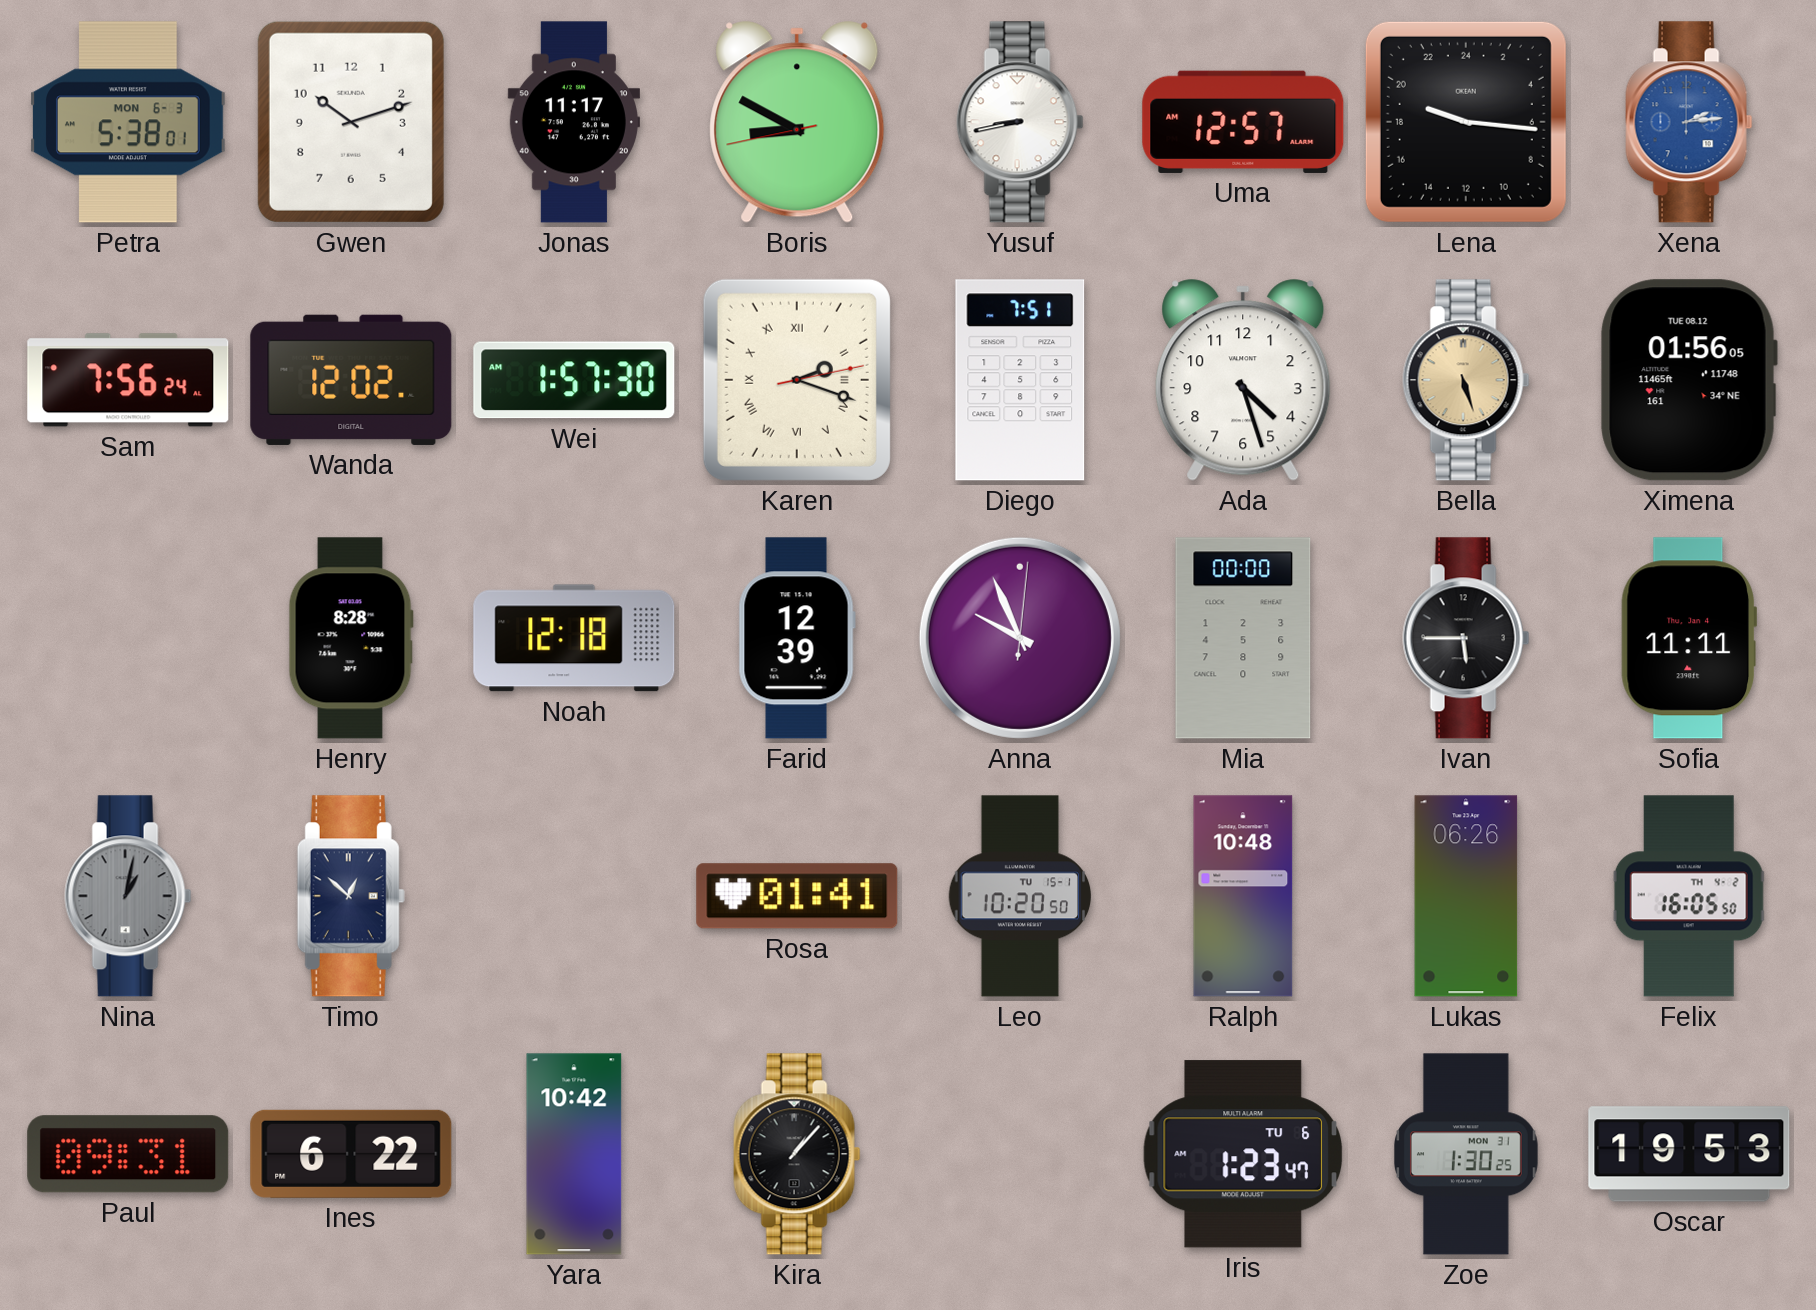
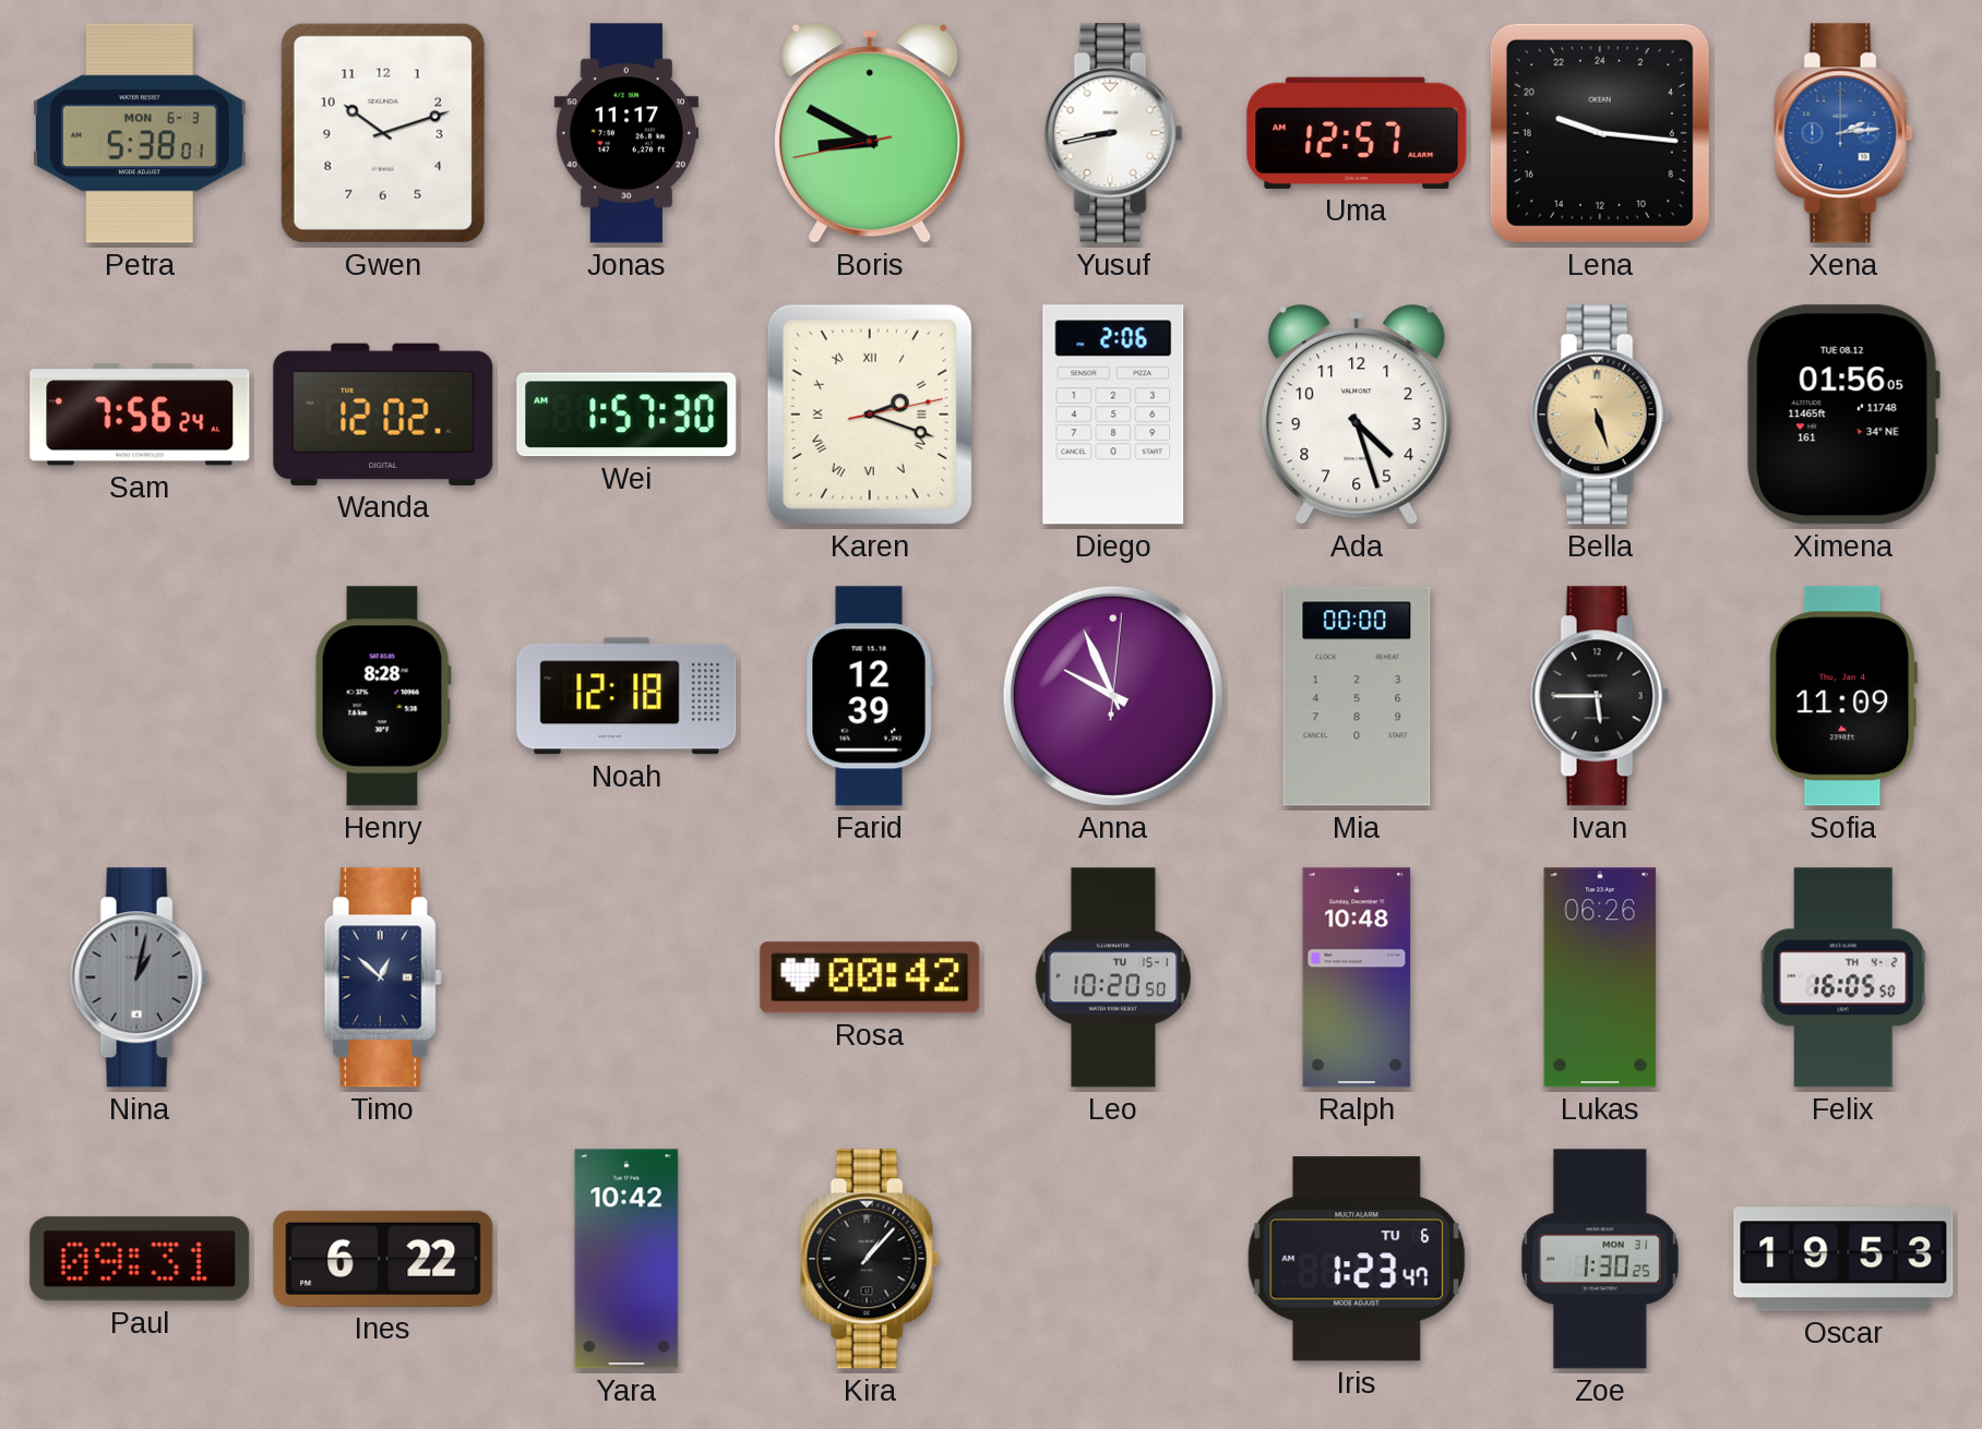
Diego: 7:51 -> 2:06
Sofia: 11:11 -> 11:09
Rosa: 01:41 -> 00:42
